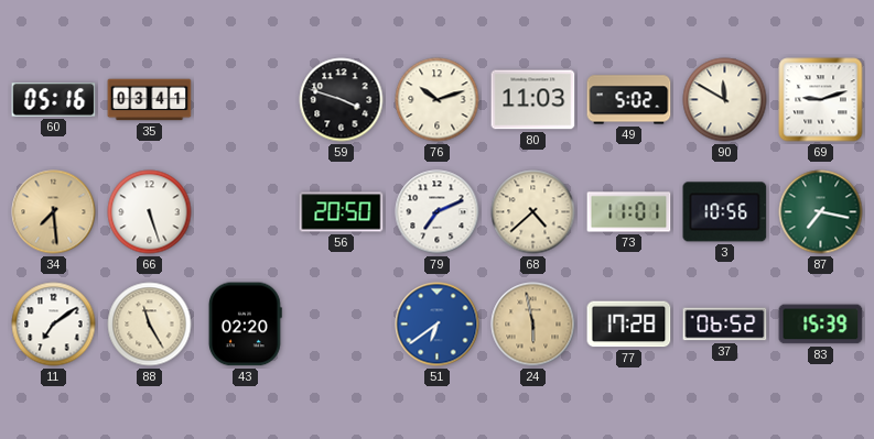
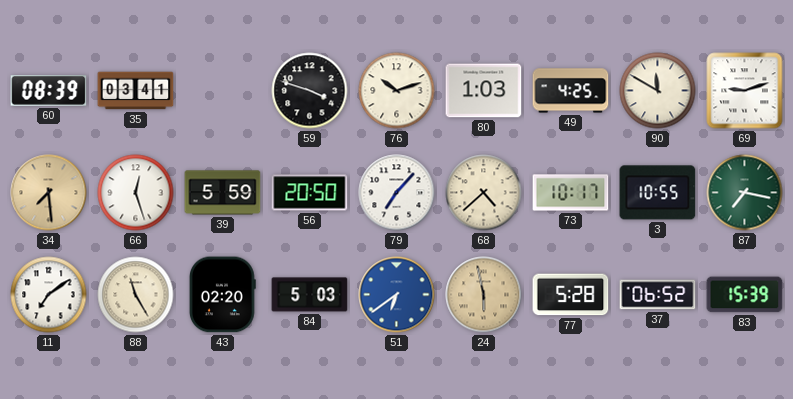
60: 05:16 -> 08:39
80: 11:03 -> 1:03
49: 5:02 -> 4:25
66: 5:27 -> 12:27
39: none -> 5:59
79: 7:11 -> 7:07
73: 11:01 -> 10:17
3: 10:56 -> 10:55
84: none -> 5:03
77: 17:28 -> 5:28
